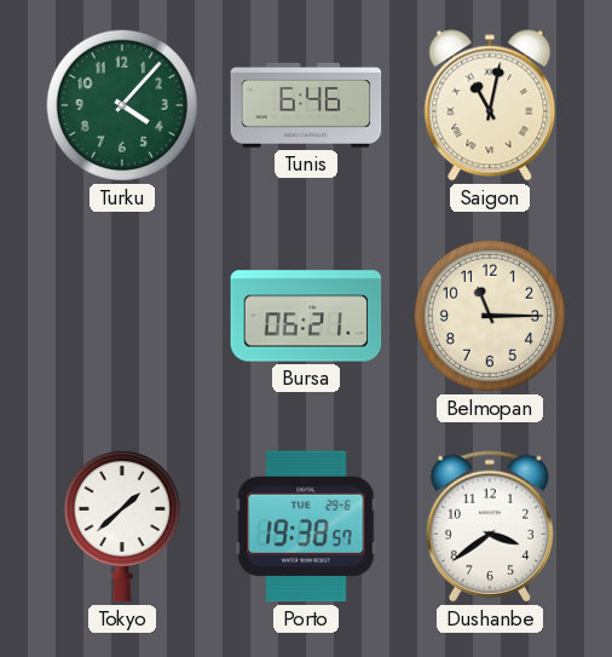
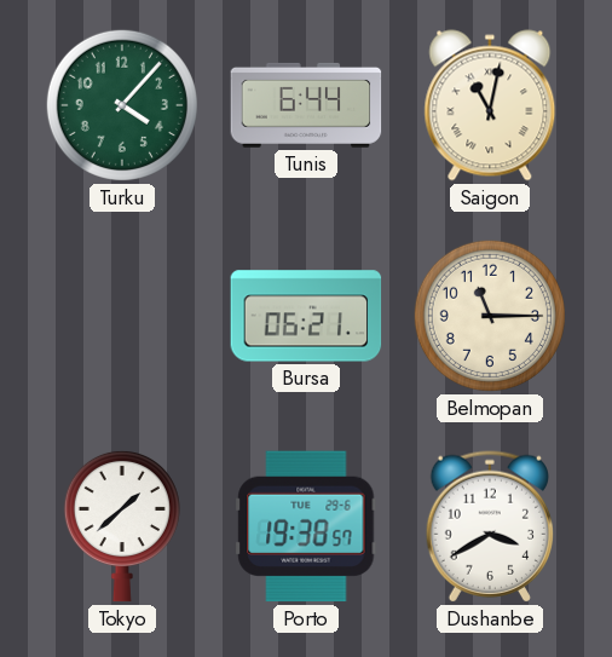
Tunis: 6:46 -> 6:44
Dushanbe: 3:39 -> 3:40
